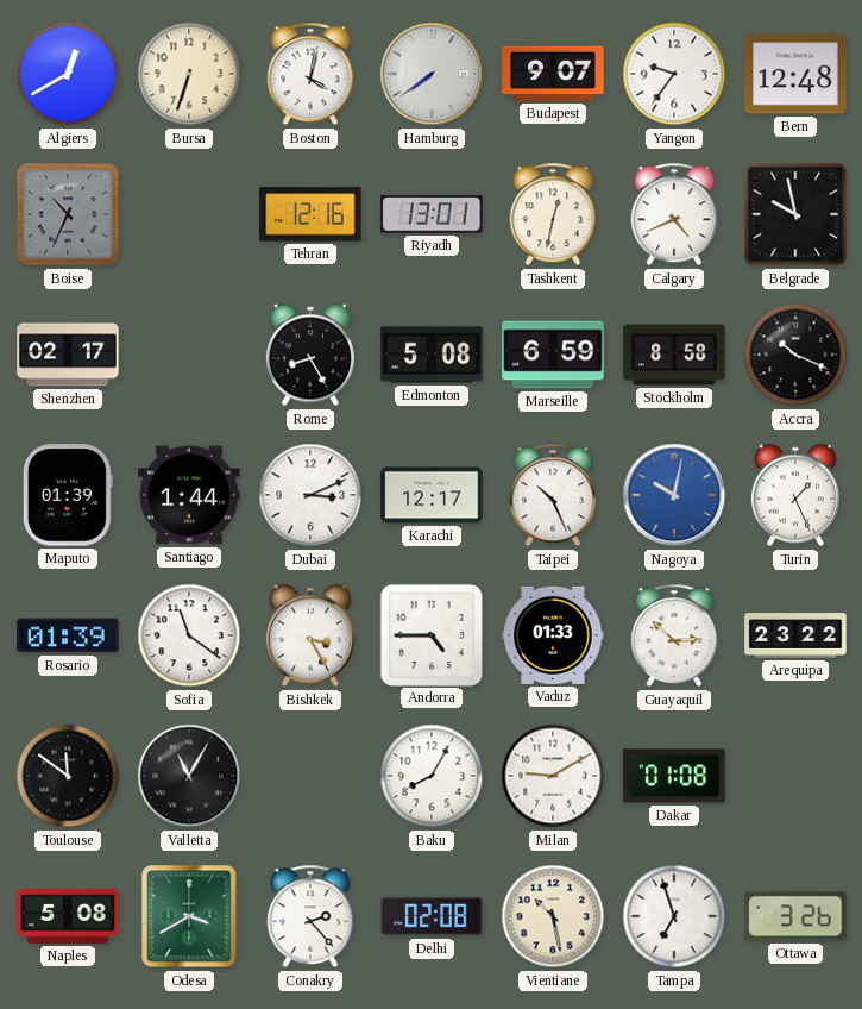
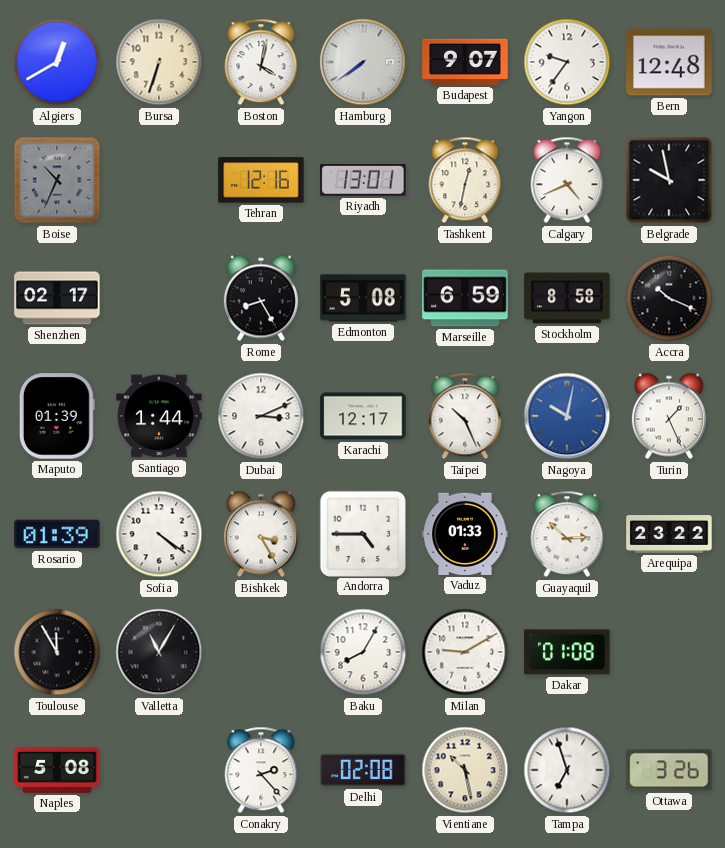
Sofia: 11:21 -> 4:21
Toulouse: 11:51 -> 11:55
Odesa: 3:40 -> none
